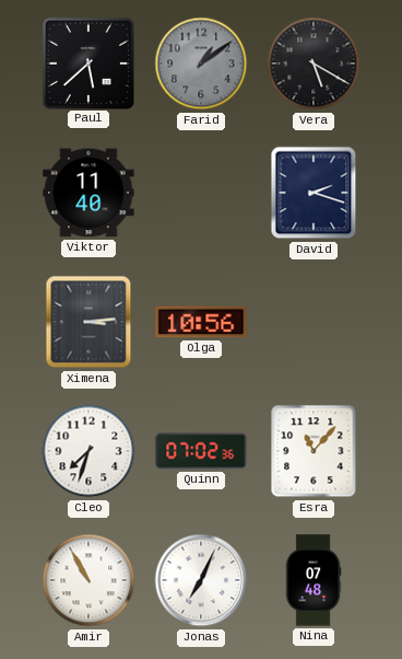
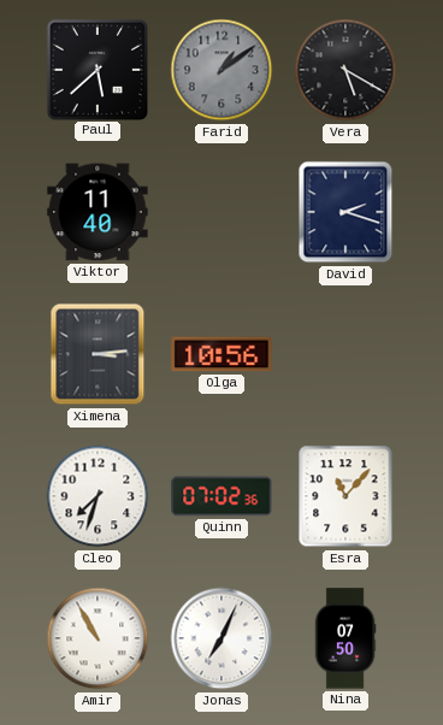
Nina: 07:48 -> 07:50
